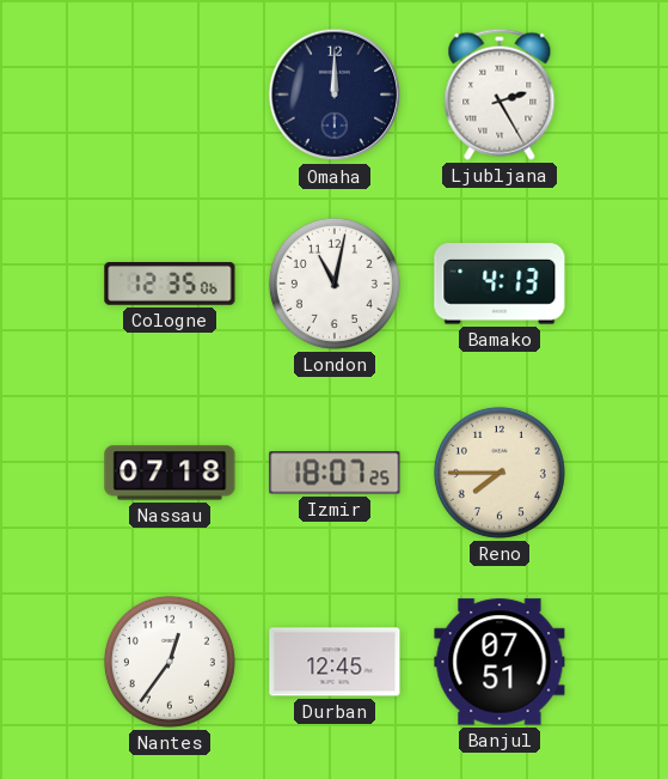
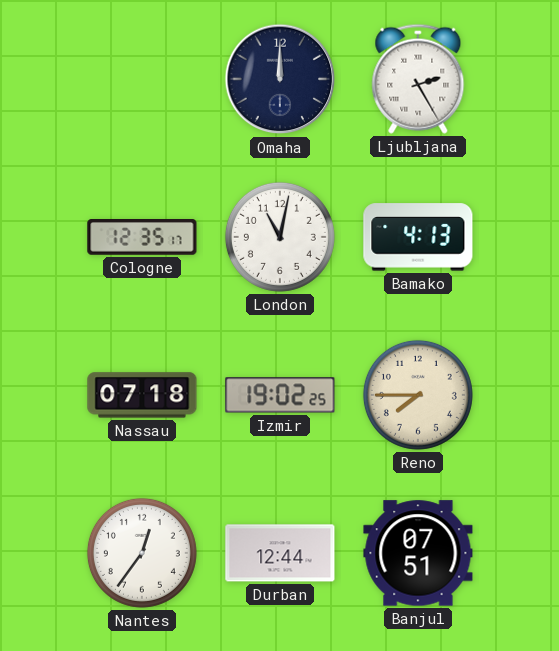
Cologne: 12:35:06 -> 12:35:17
Izmir: 18:07 -> 19:02
Durban: 12:45 -> 12:44
